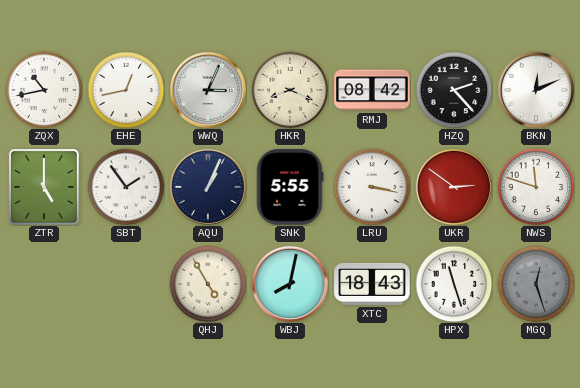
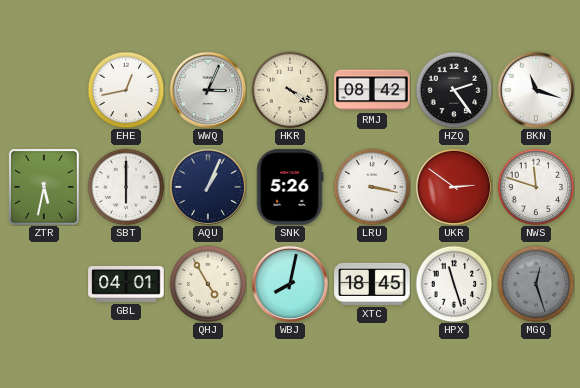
ZQX: 10:43 -> none
HKR: 8:19 -> 4:19
HZQ: 2:23 -> 2:24
BKN: 12:11 -> 11:18
ZTR: 5:00 -> 5:32
SBT: 1:54 -> 6:00
SNK: 5:55 -> 5:26
GBL: none -> 04:01
XTC: 18:43 -> 18:45
